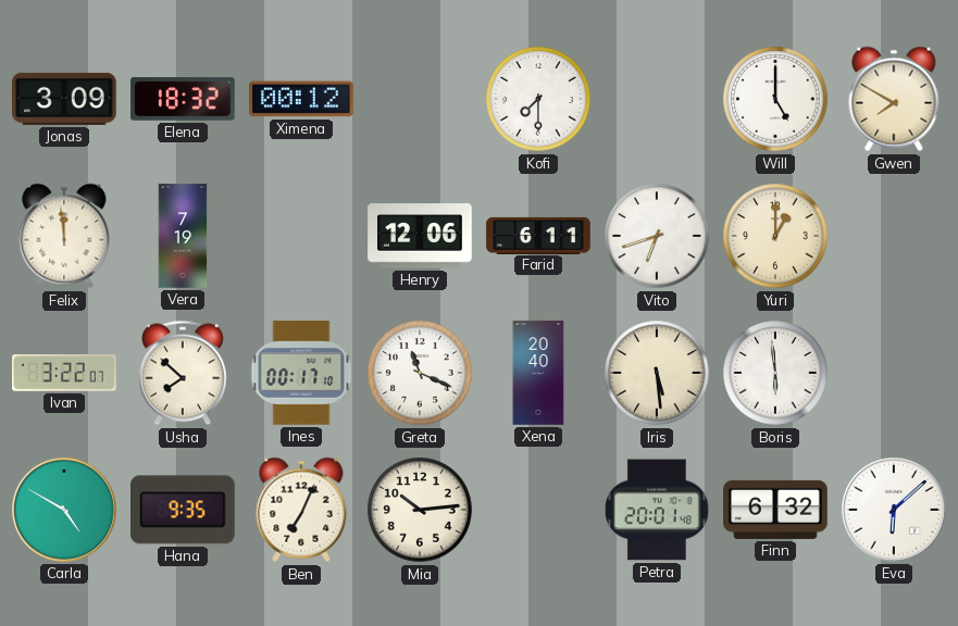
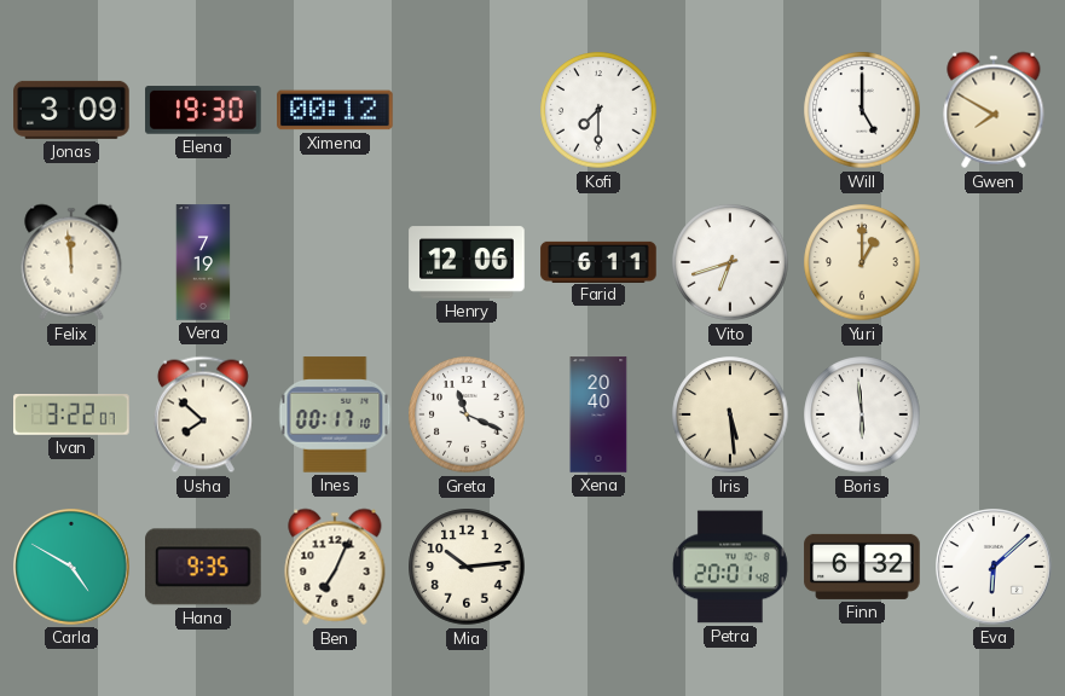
Elena: 18:32 -> 19:30
